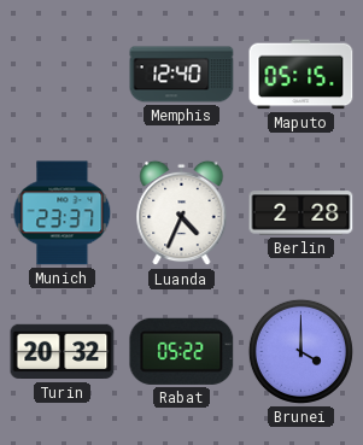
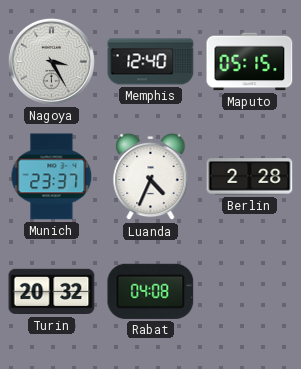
Nagoya: none -> 3:25
Rabat: 05:22 -> 04:08
Brunei: 4:00 -> none
